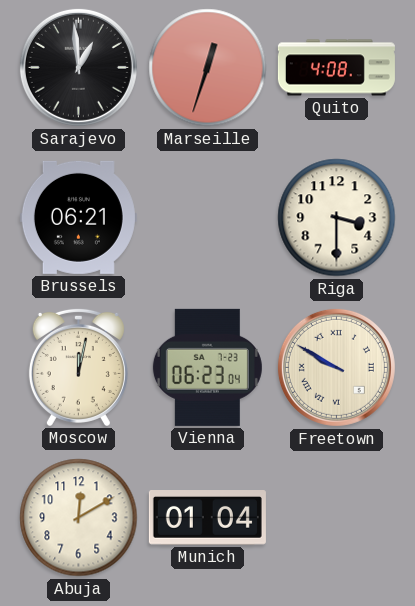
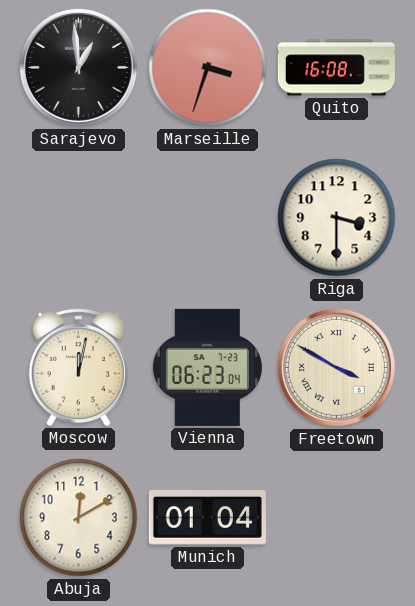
Marseille: 12:33 -> 3:33
Quito: 4:08 -> 16:08
Brussels: 06:21 -> none
Freetown: 9:50 -> 3:50
